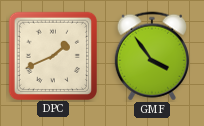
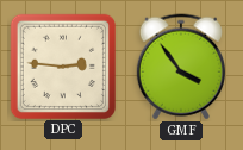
DPC: 1:41 -> 2:46
